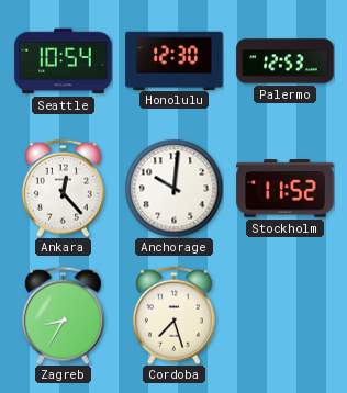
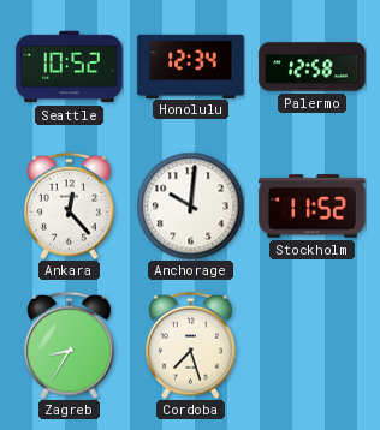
Seattle: 10:54 -> 10:52
Honolulu: 12:30 -> 12:34
Palermo: 12:53 -> 12:58
